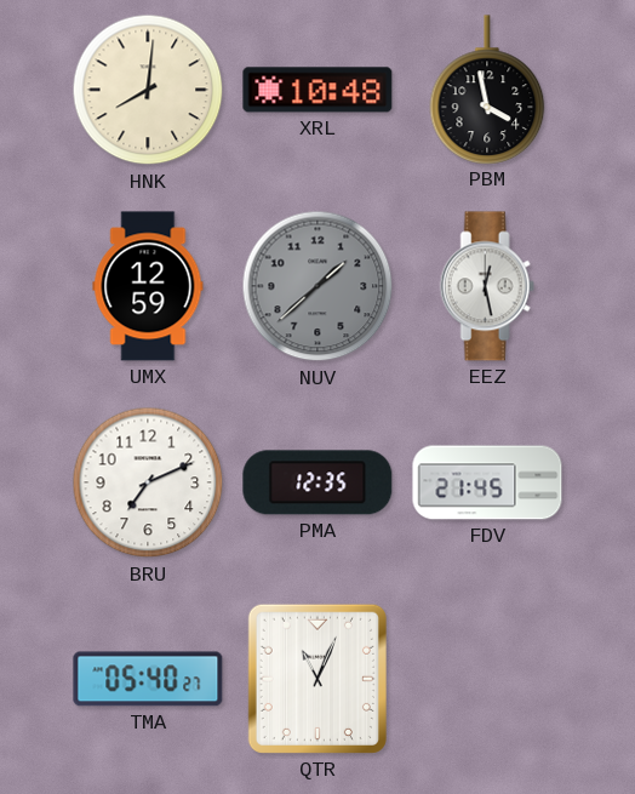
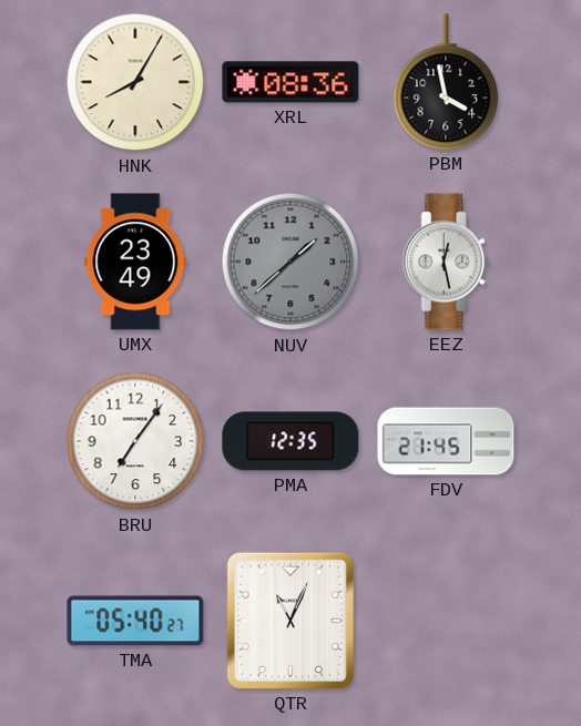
HNK: 8:01 -> 8:05
XRL: 10:48 -> 08:36
UMX: 12:59 -> 23:49
BRU: 7:11 -> 7:06
